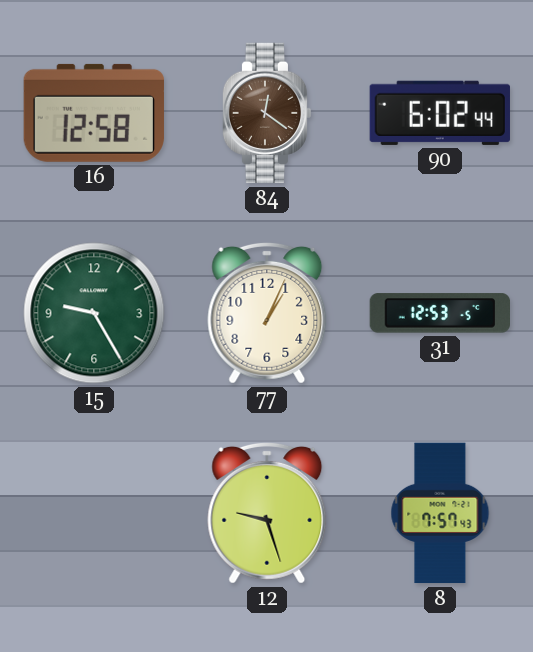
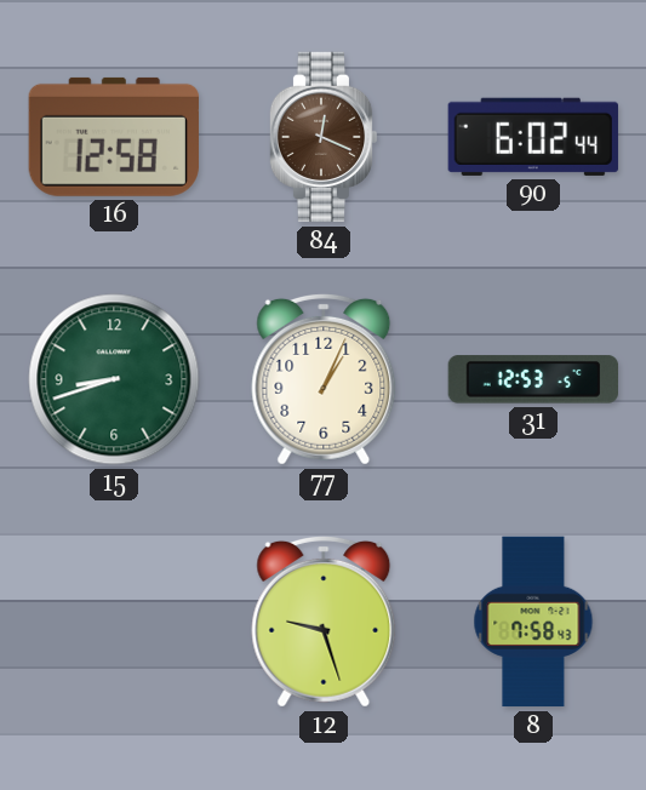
84: 12:21 -> 12:19
15: 9:25 -> 8:42
8: 7:57 -> 7:58
